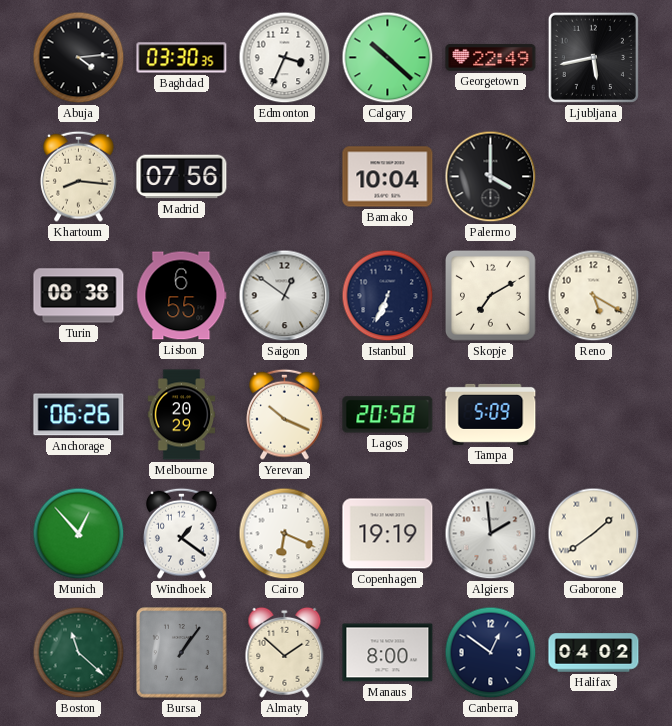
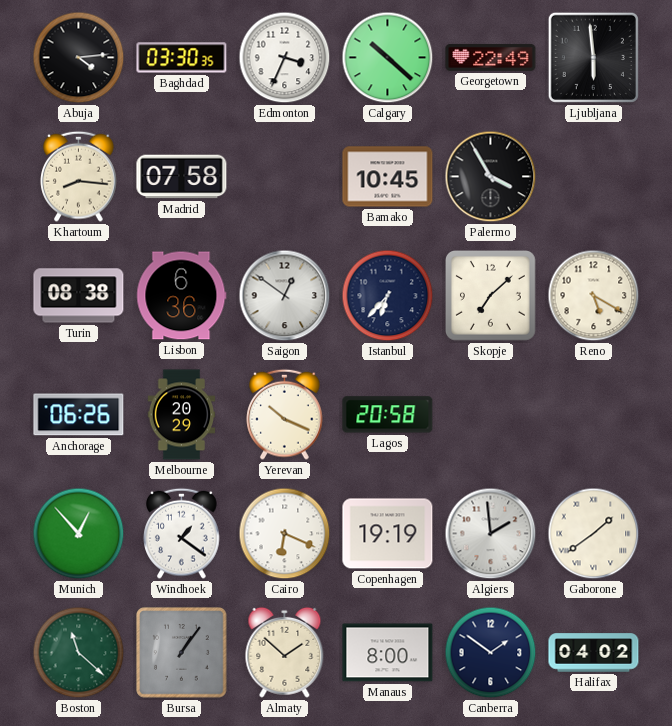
Ljubljana: 5:43 -> 5:59
Madrid: 07:56 -> 07:58
Bamako: 10:04 -> 10:45
Palermo: 4:00 -> 3:55
Lisbon: 6:55 -> 6:36
Istanbul: 6:34 -> 6:37
Skopje: 7:10 -> 7:08
Tampa: 5:09 -> none
Canberra: 12:51 -> 1:51
